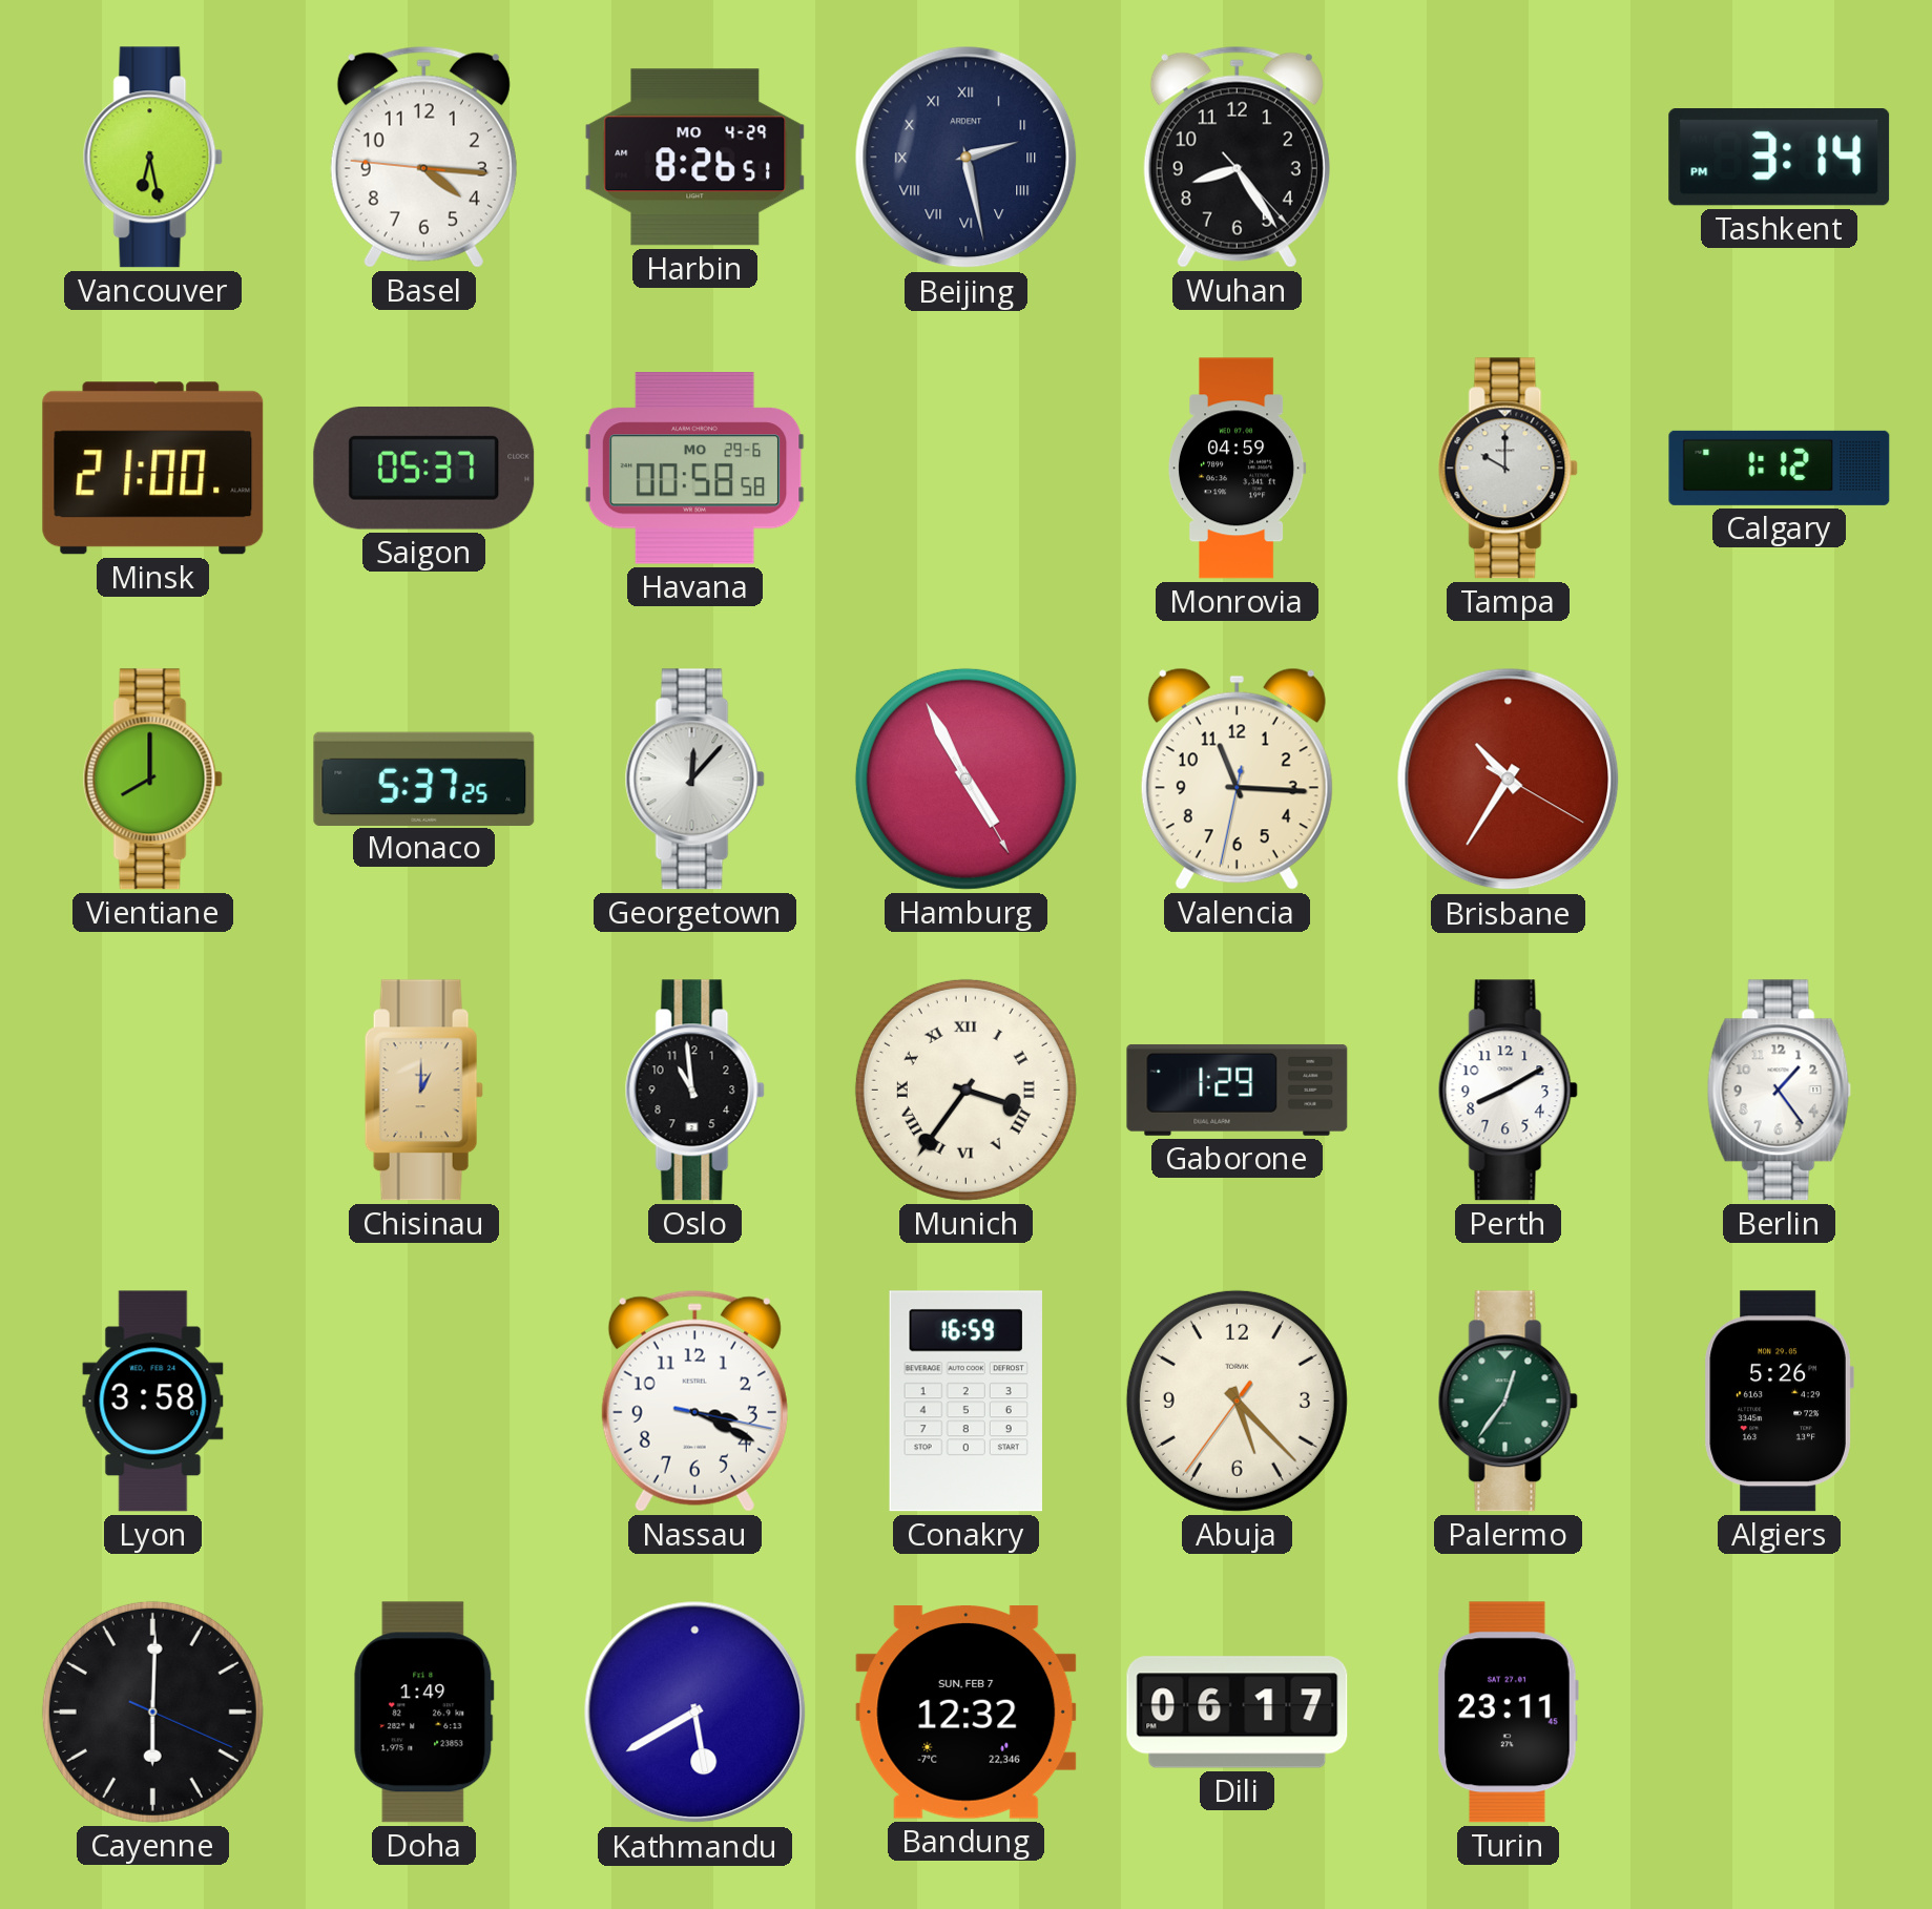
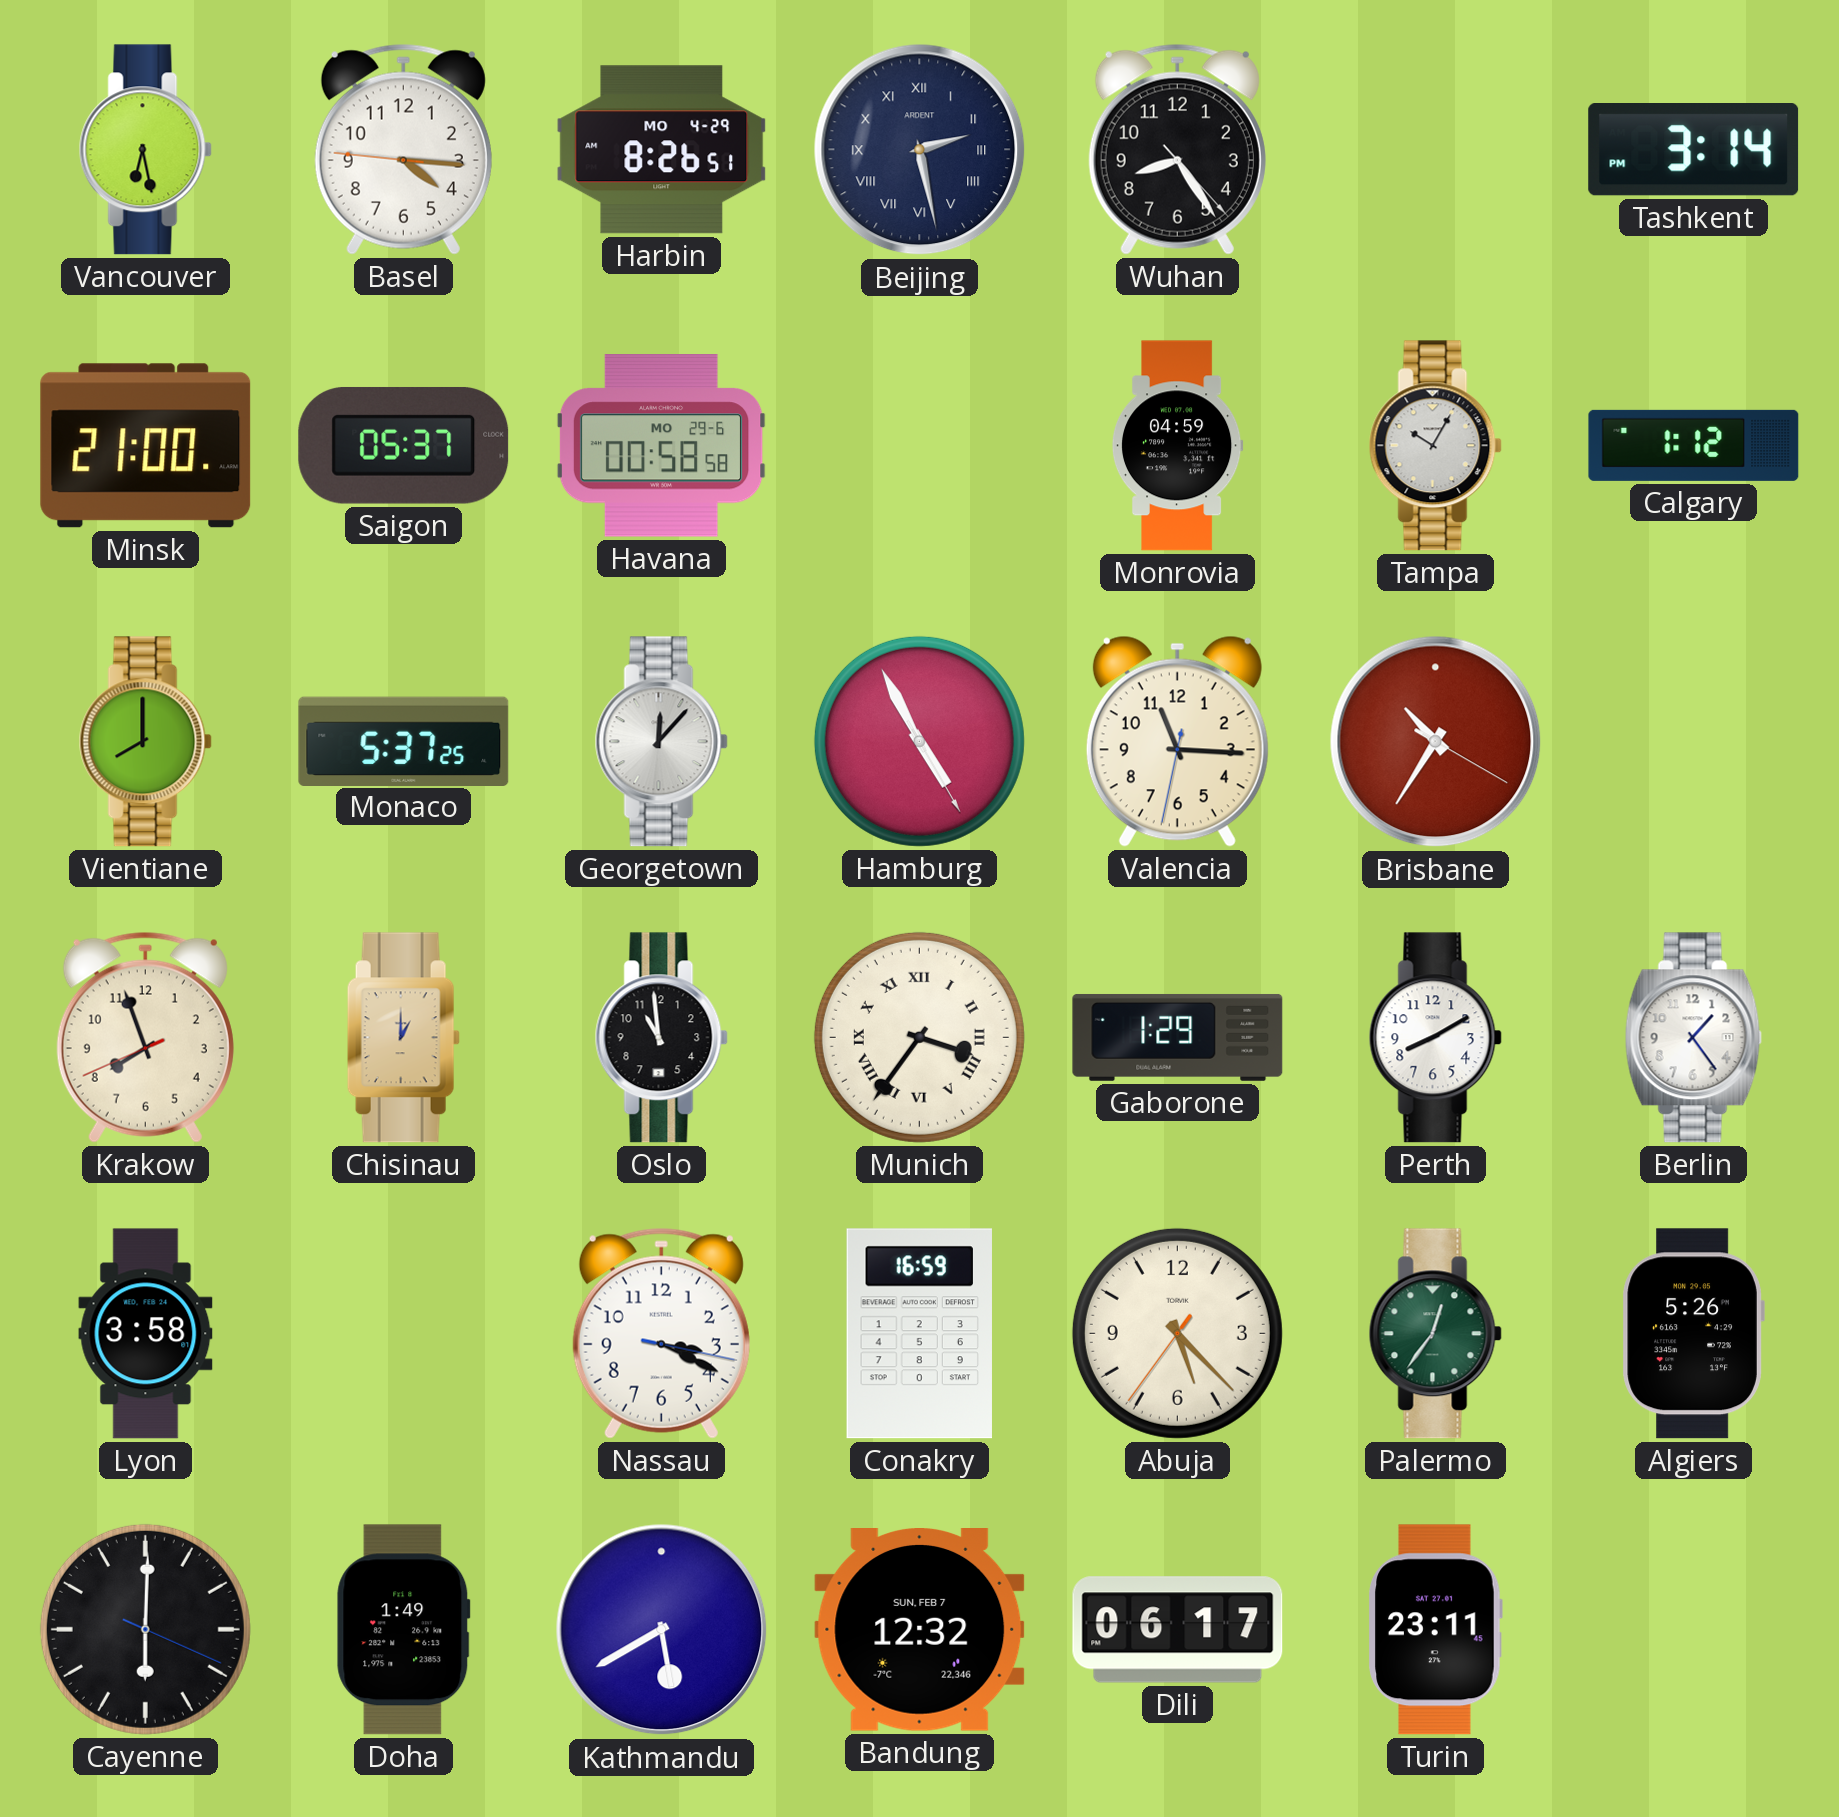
Tampa: 10:00 -> 10:05
Krakow: none -> 7:56
